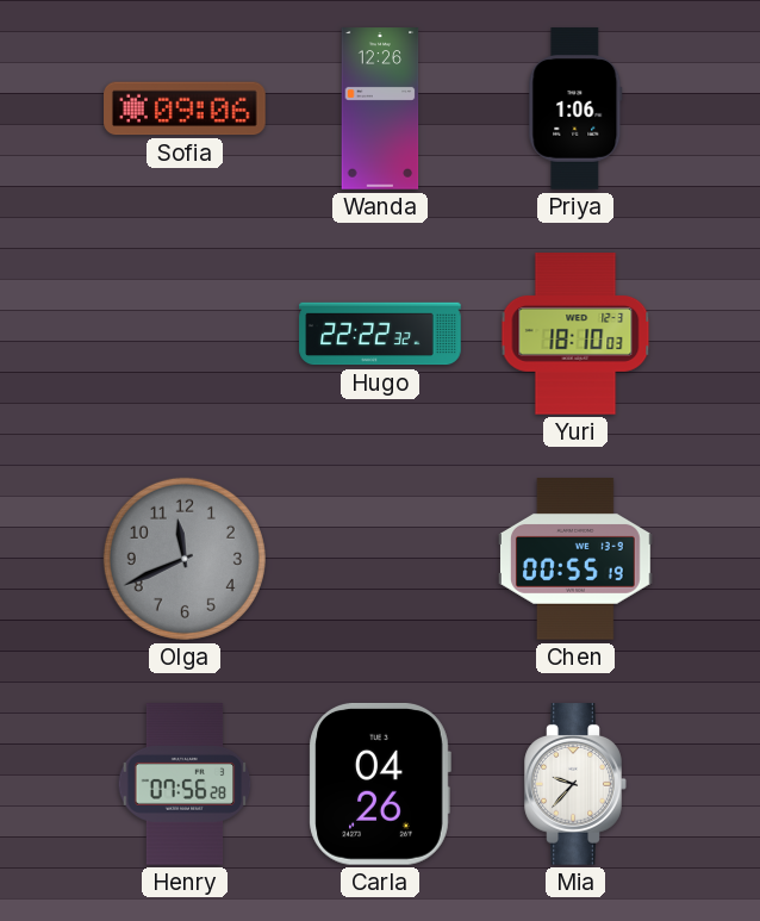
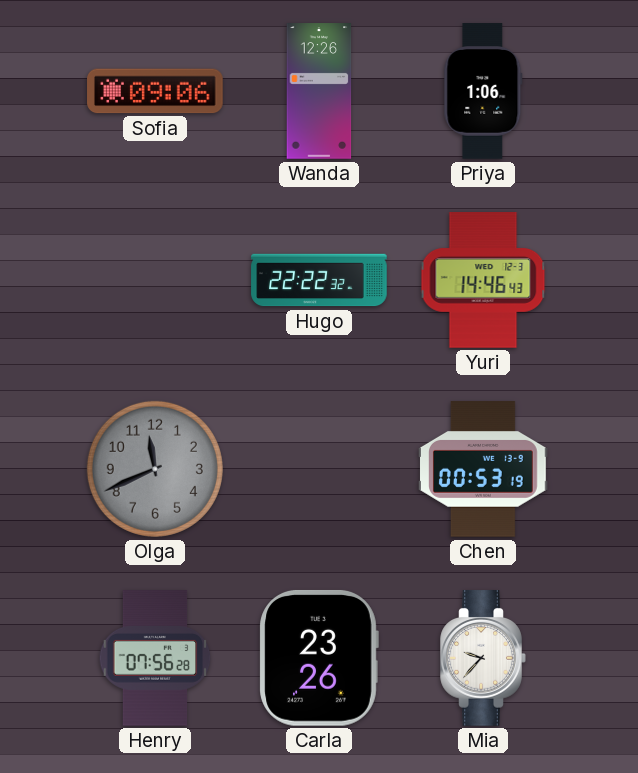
Yuri: 18:10 -> 14:46
Chen: 00:55 -> 00:53
Carla: 04:26 -> 23:26
